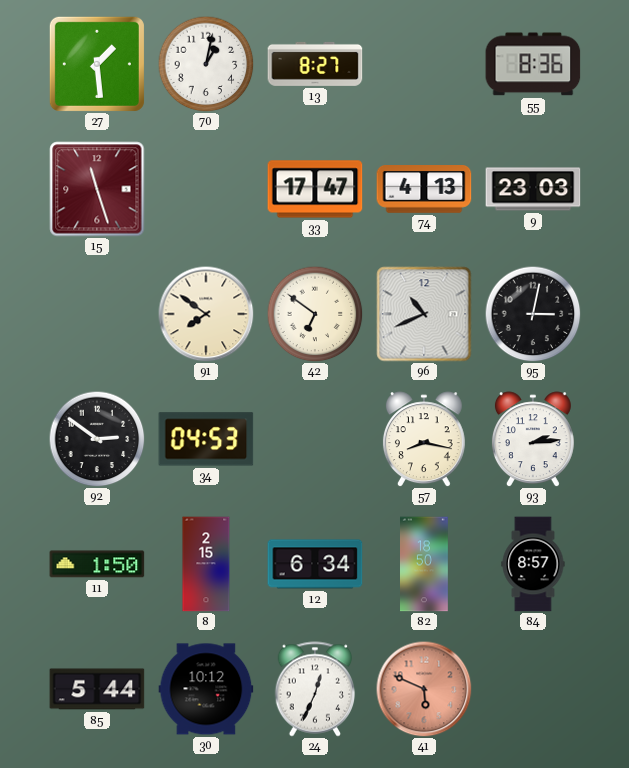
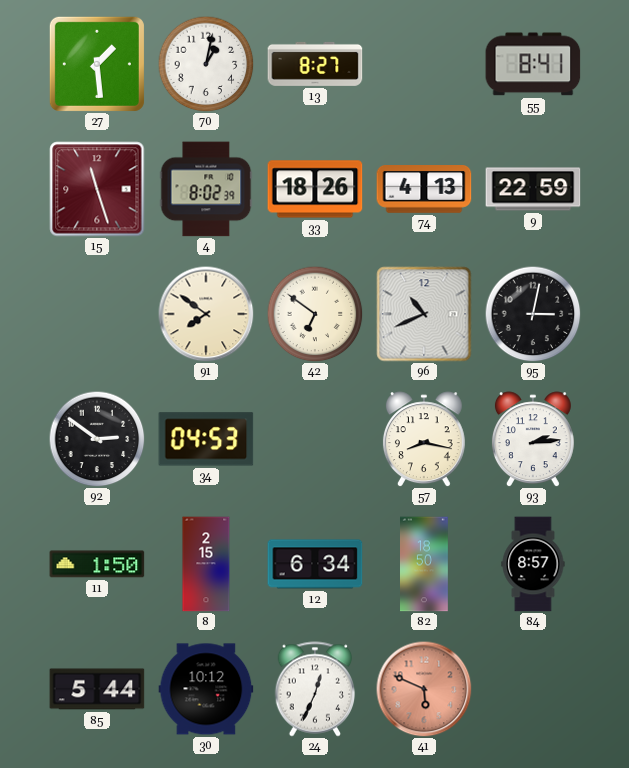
55: 8:36 -> 8:41
4: none -> 8:02
33: 17:47 -> 18:26
9: 23:03 -> 22:59
